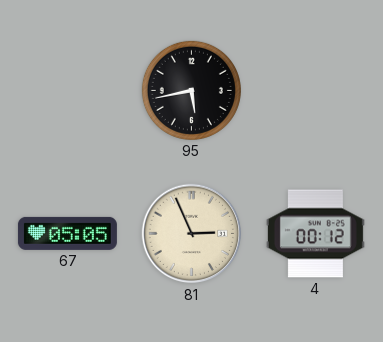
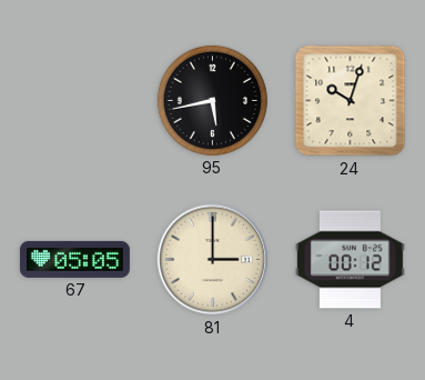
24: none -> 10:03
81: 2:56 -> 3:00
